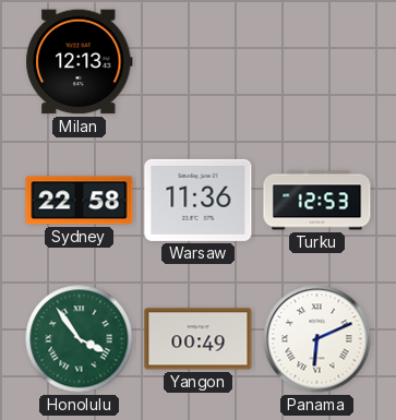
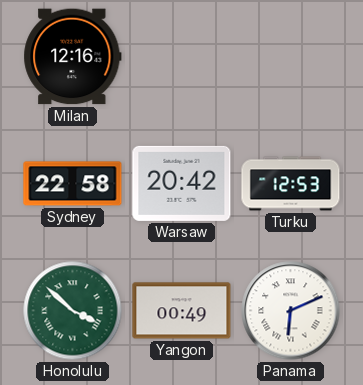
Milan: 12:13 -> 12:16
Warsaw: 11:36 -> 20:42
Honolulu: 3:54 -> 3:52
